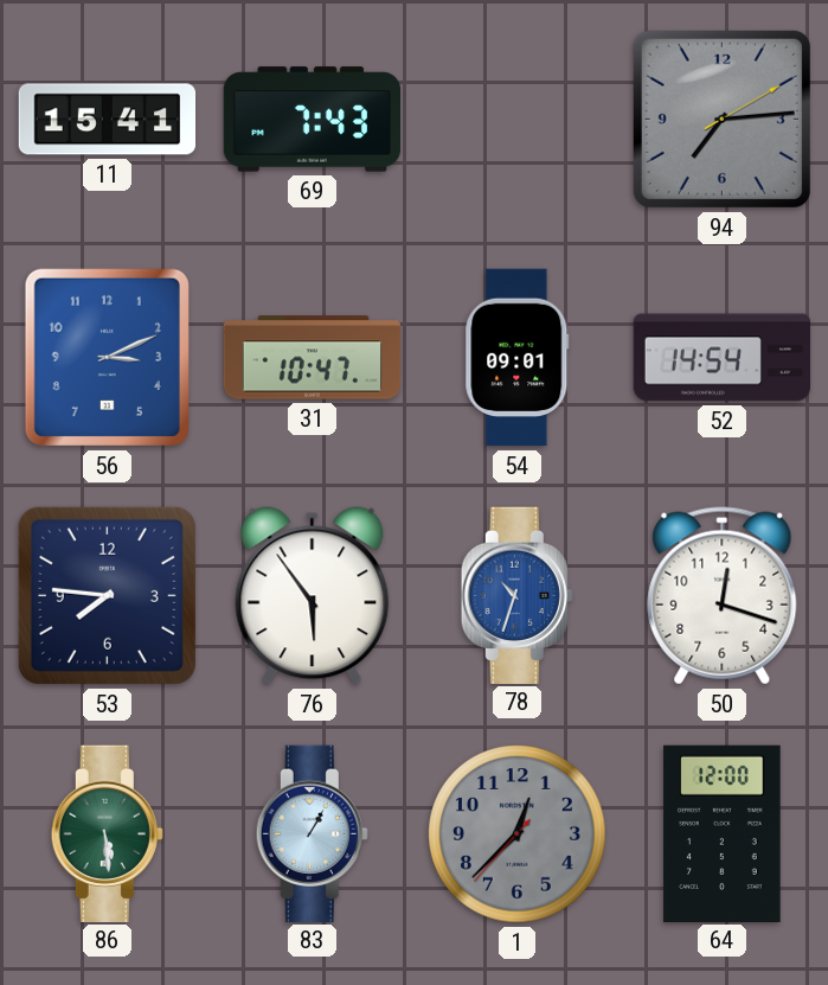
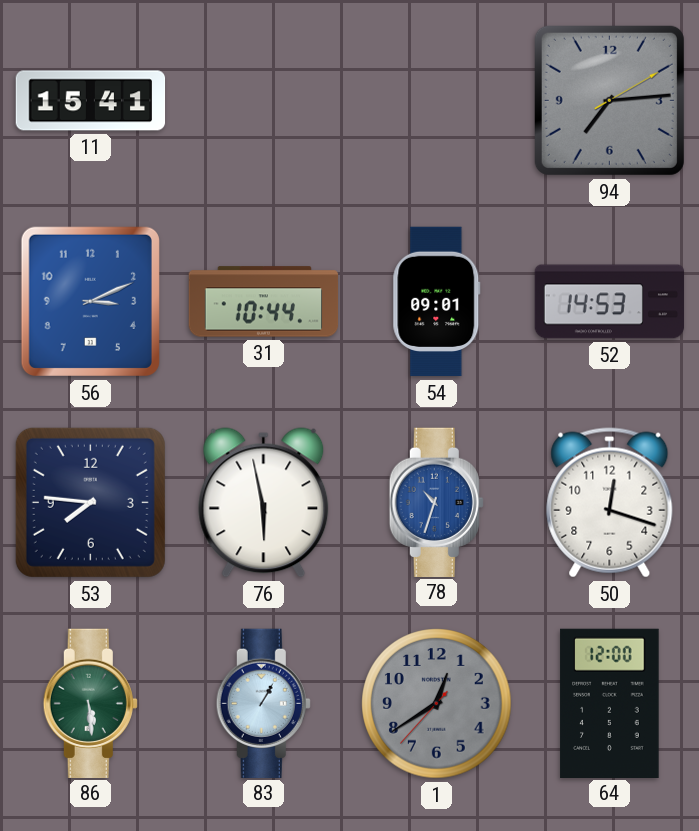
69: 7:43 -> none
31: 10:47 -> 10:44
52: 14:54 -> 14:53
76: 5:54 -> 5:58
1: 12:37 -> 12:39
